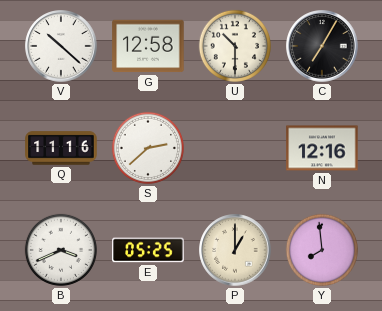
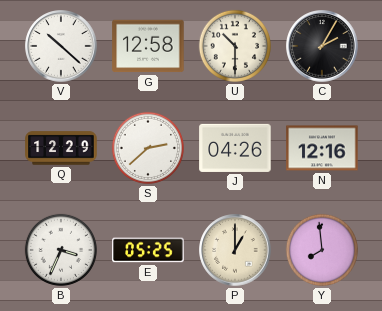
C: 7:05 -> 2:05
Q: 11:16 -> 12:29
J: none -> 04:26
B: 3:41 -> 3:34
